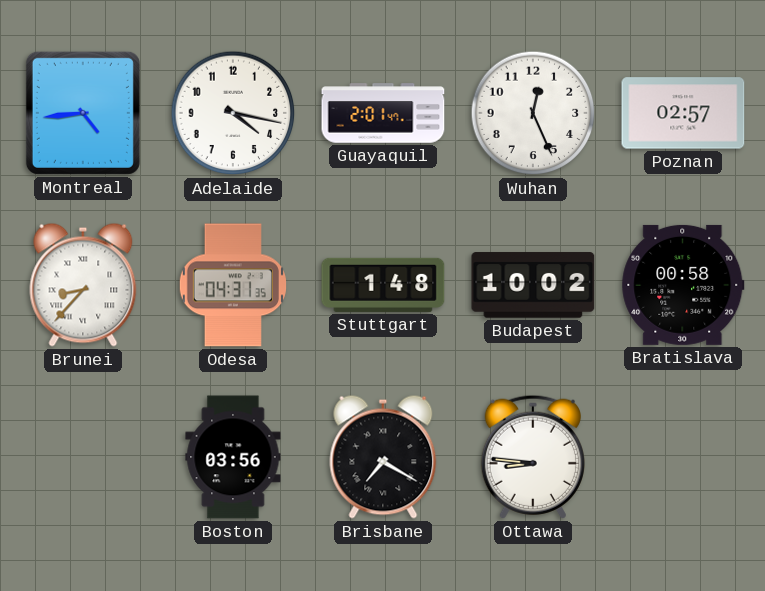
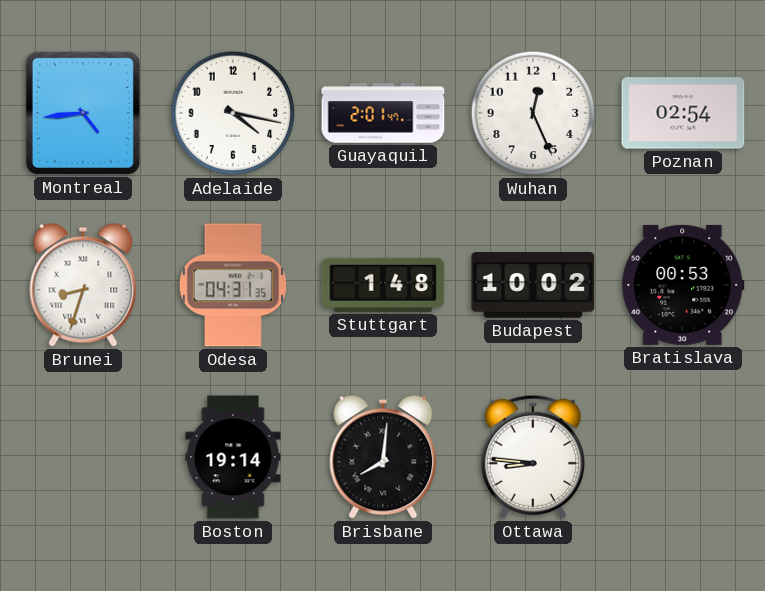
Poznan: 02:57 -> 02:54
Brunei: 8:37 -> 8:33
Bratislava: 00:58 -> 00:53
Boston: 03:56 -> 19:14
Brisbane: 7:20 -> 8:01
